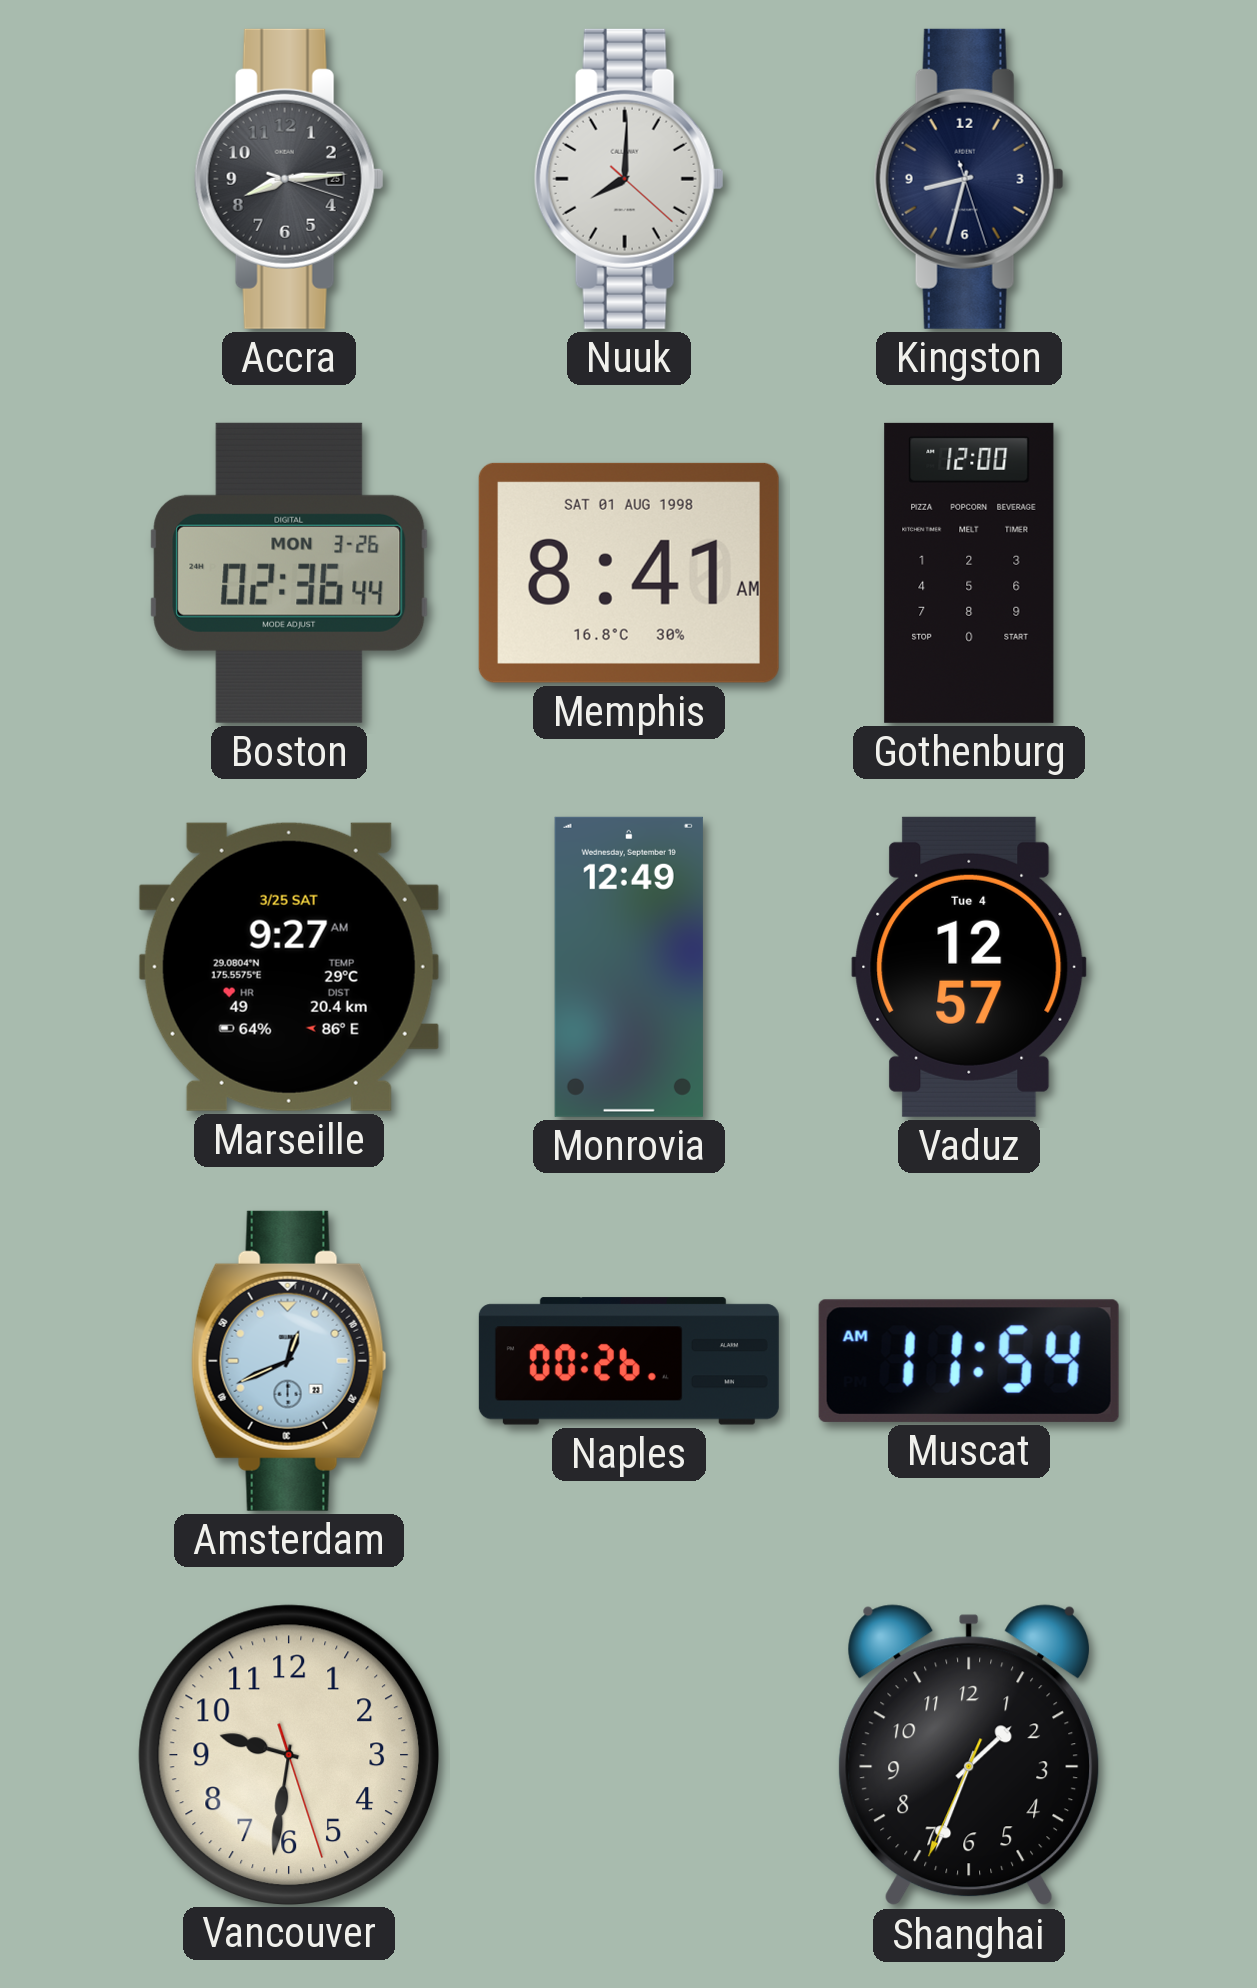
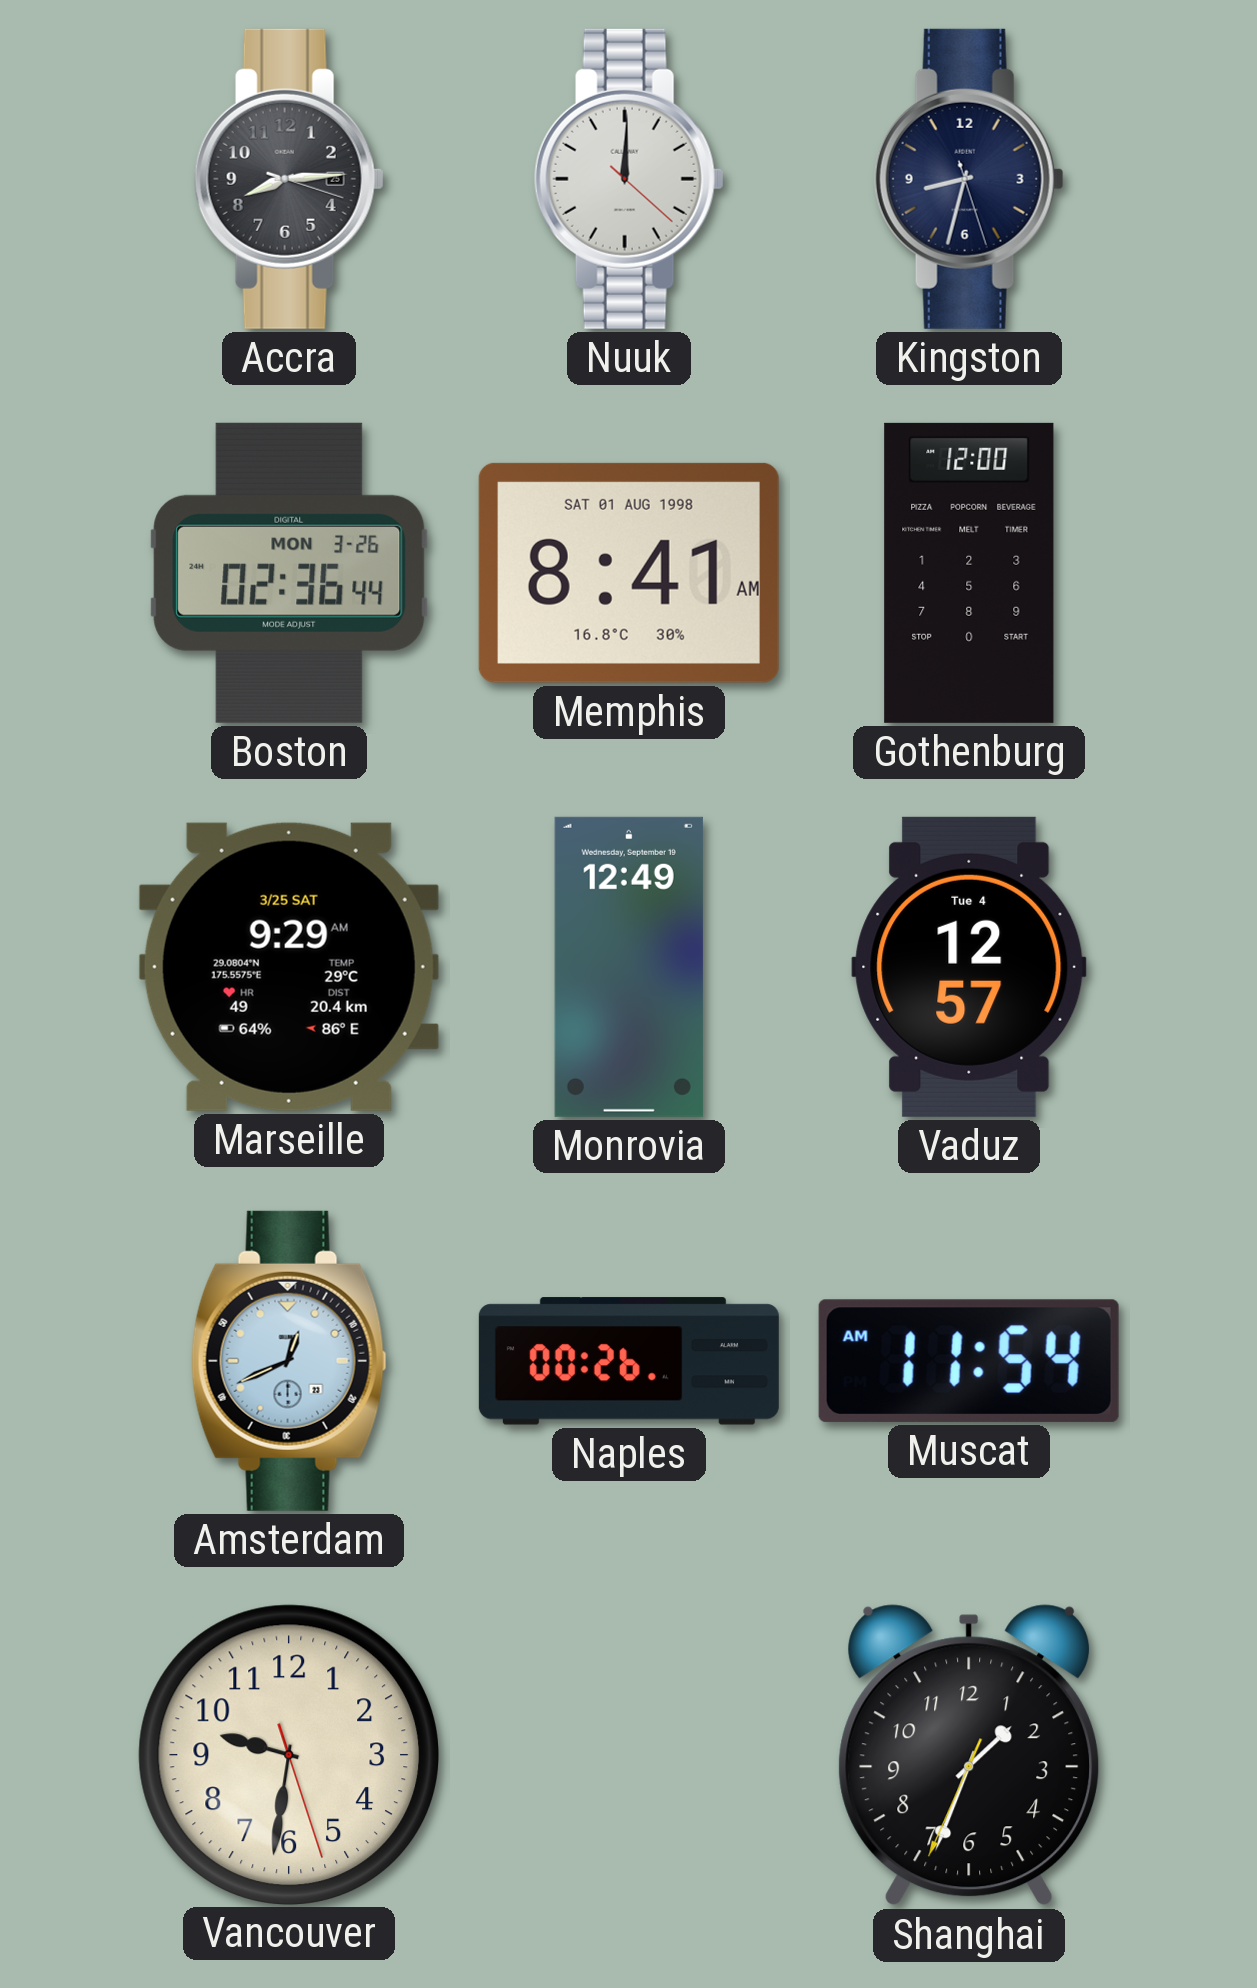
Nuuk: 8:00 -> 12:00
Marseille: 9:27 -> 9:29
